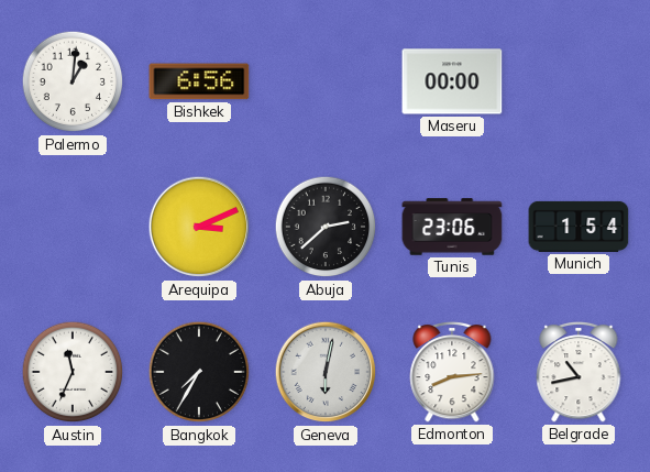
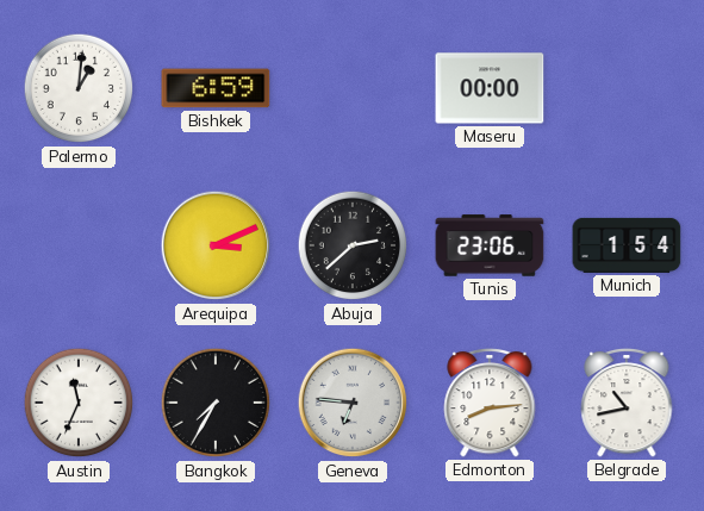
Bishkek: 6:56 -> 6:59
Geneva: 6:02 -> 6:46
